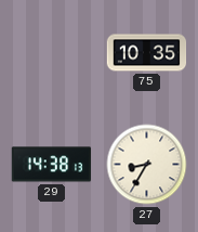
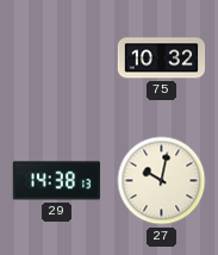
75: 10:35 -> 10:32
27: 8:35 -> 10:02
